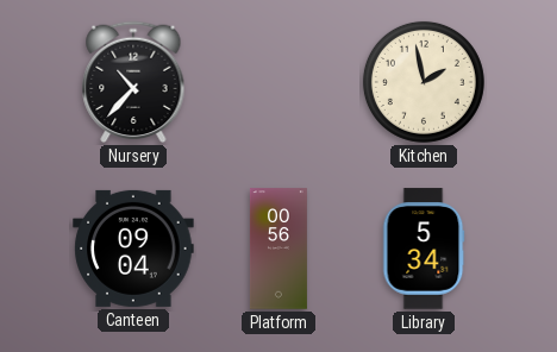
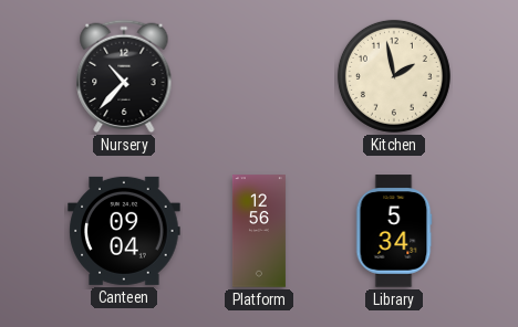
Platform: 00:56 -> 12:56
